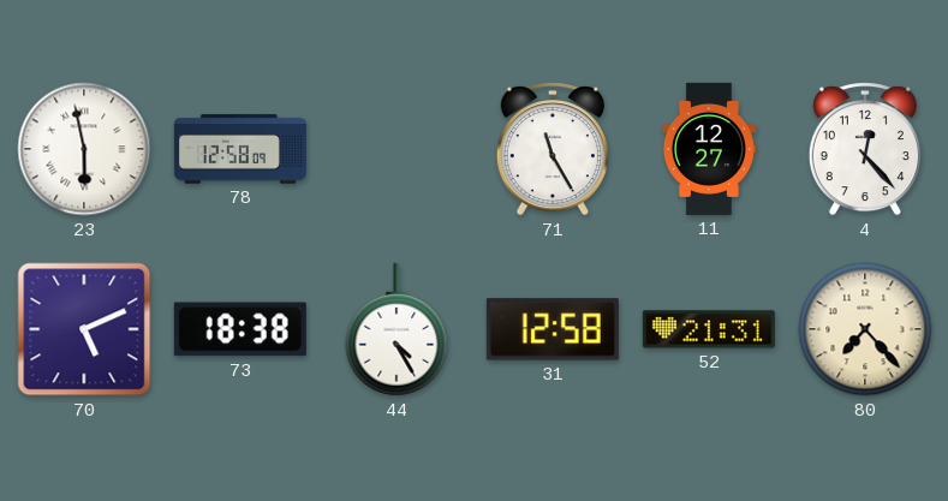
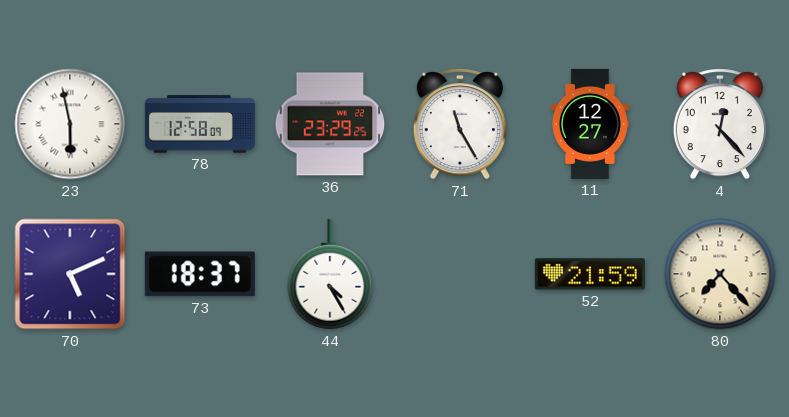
36: none -> 23:29
73: 18:38 -> 18:37
31: 12:58 -> none
52: 21:31 -> 21:59
